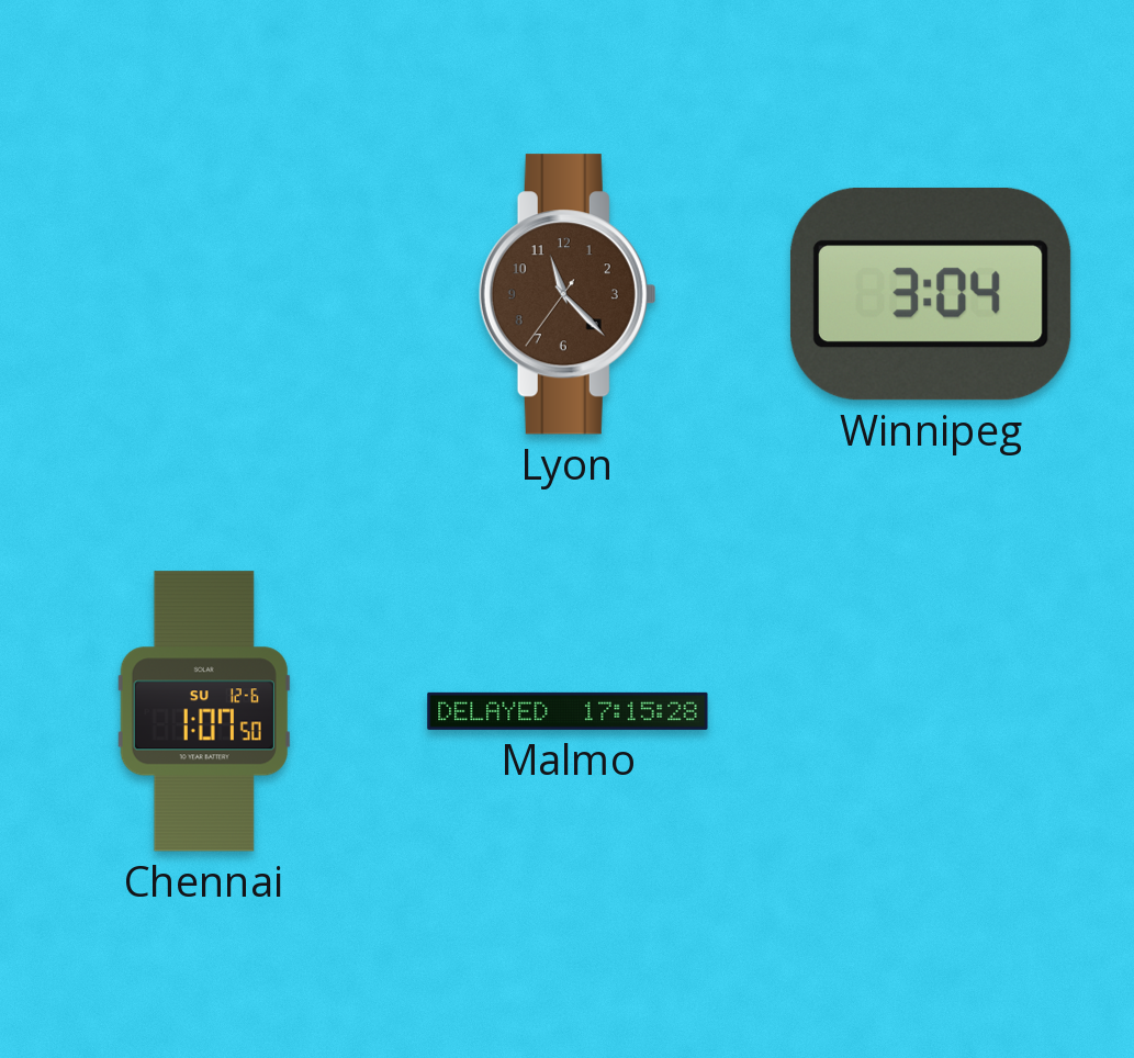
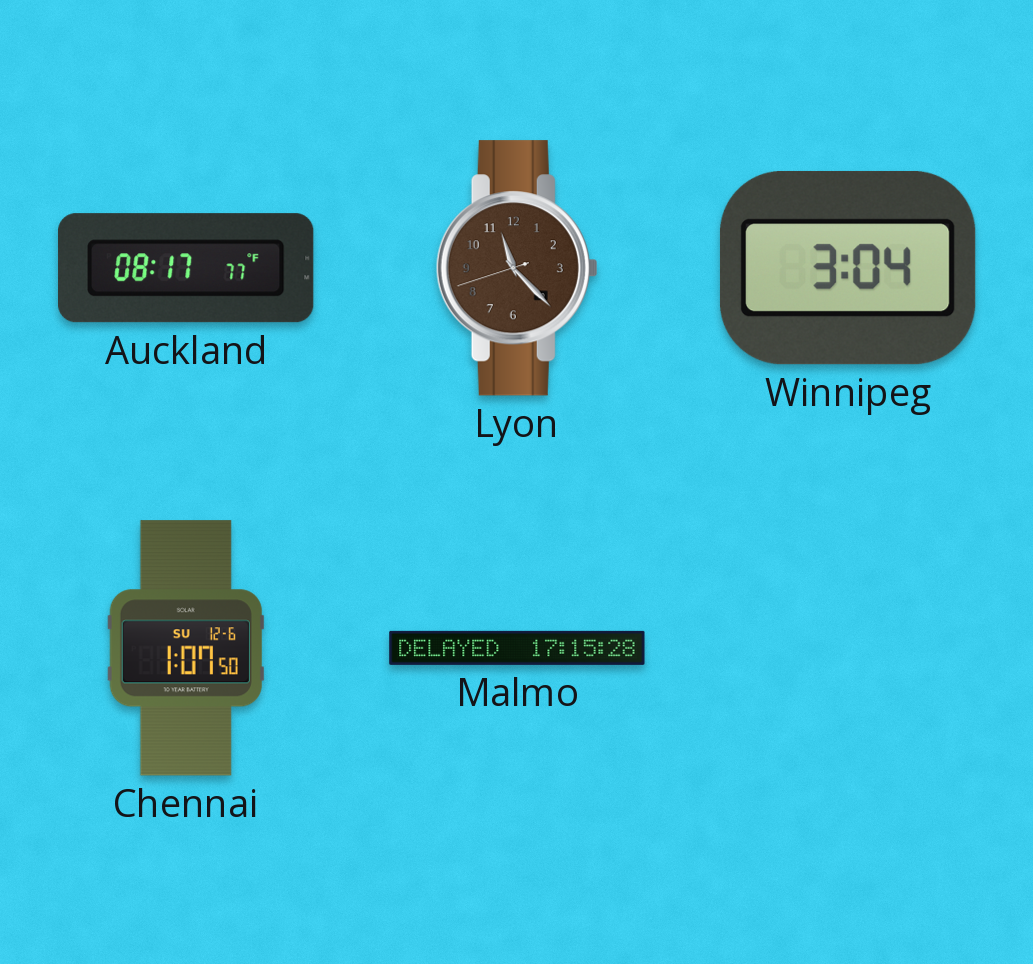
Auckland: none -> 08:17
Lyon: 11:22:36 -> 11:22:42
